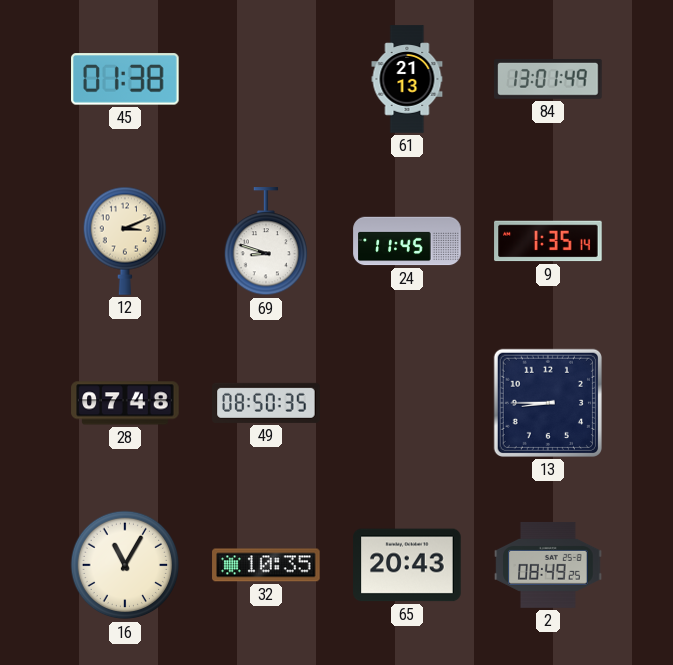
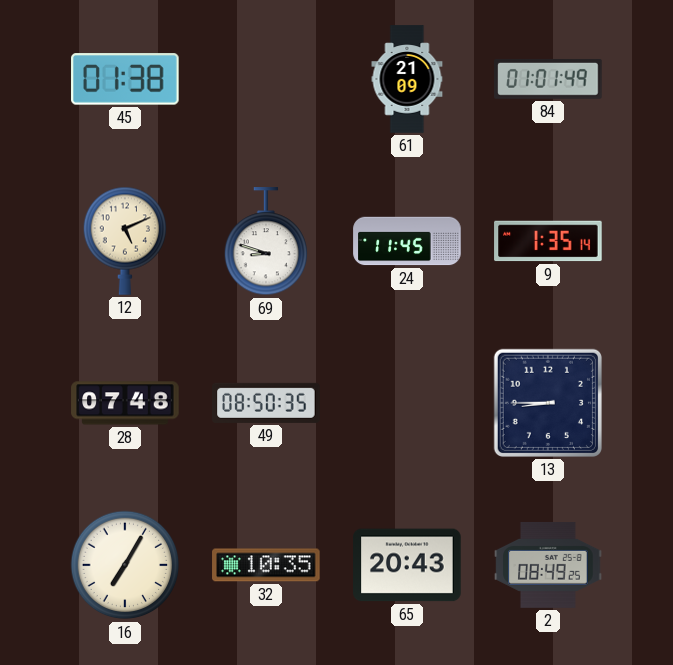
61: 21:13 -> 21:09
84: 13:01 -> 01:01
12: 3:11 -> 5:11
16: 11:05 -> 7:05
